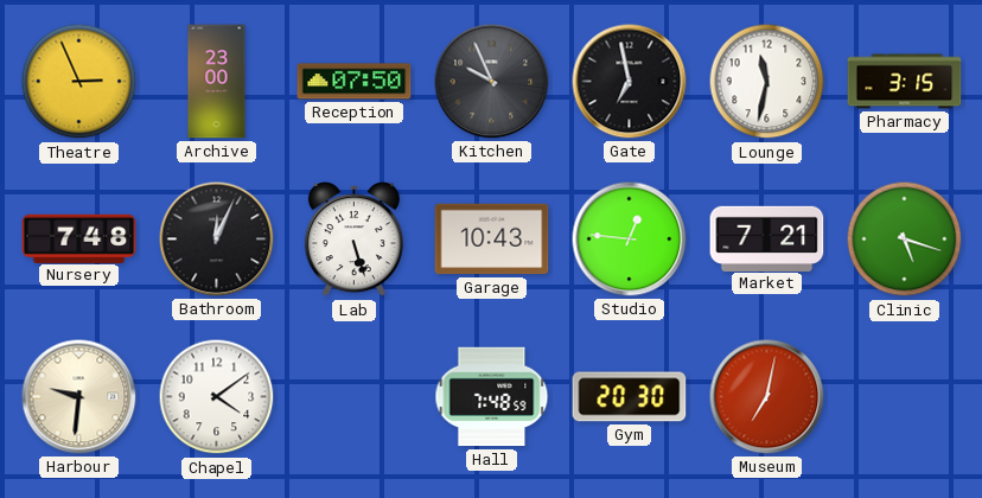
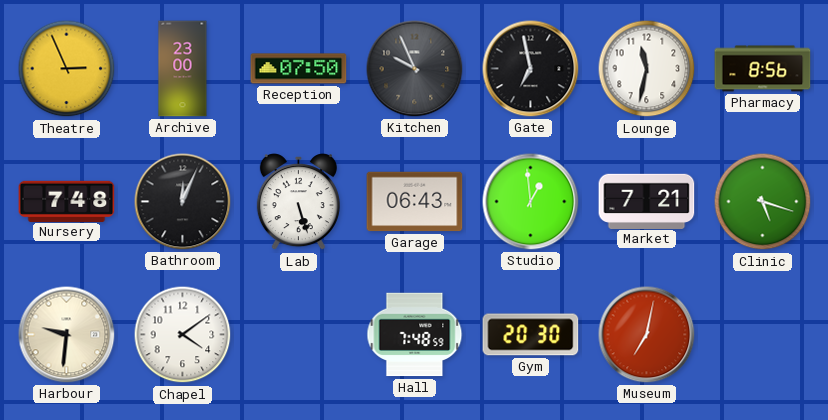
Pharmacy: 3:15 -> 8:56
Garage: 10:43 -> 06:43
Studio: 12:46 -> 12:59
